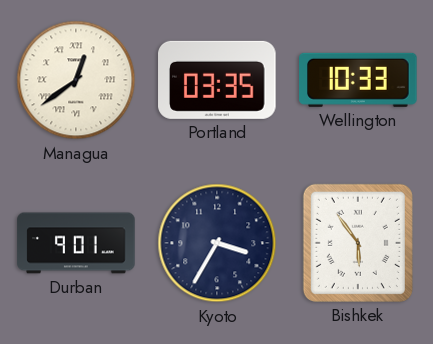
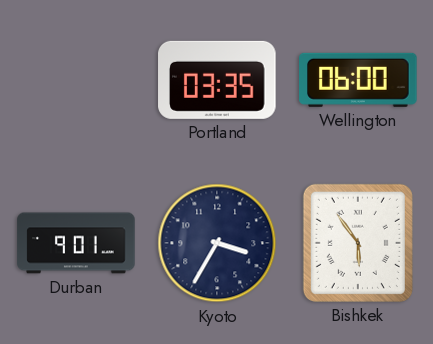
Managua: 12:39 -> none
Wellington: 10:33 -> 06:00
